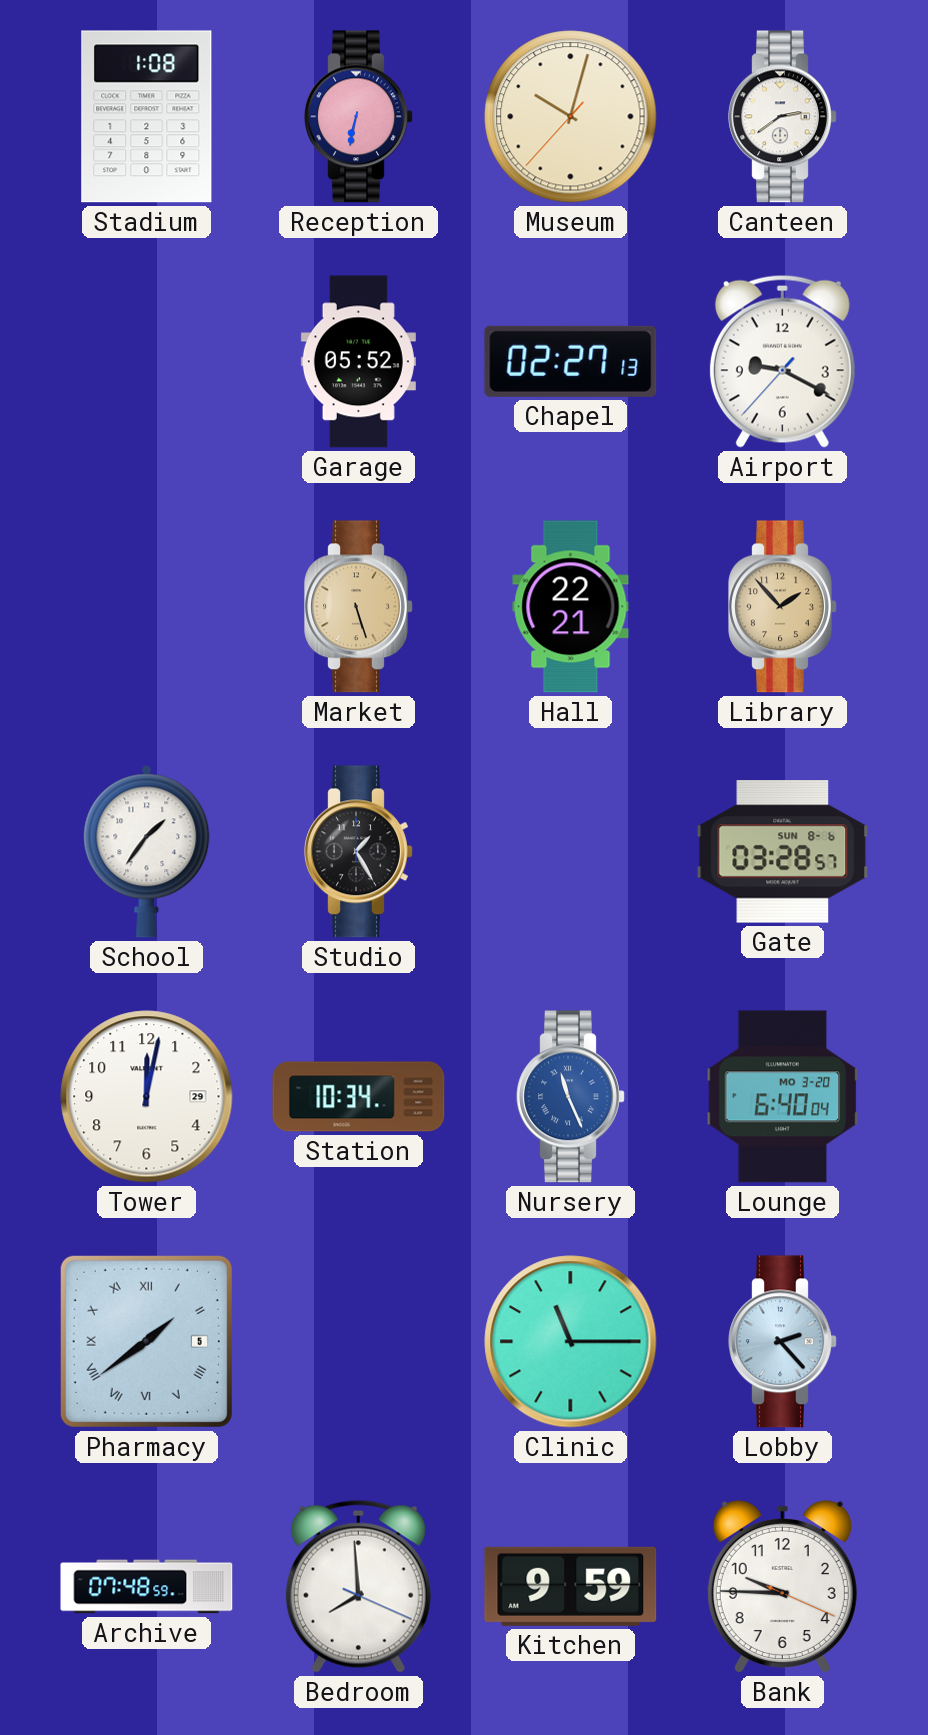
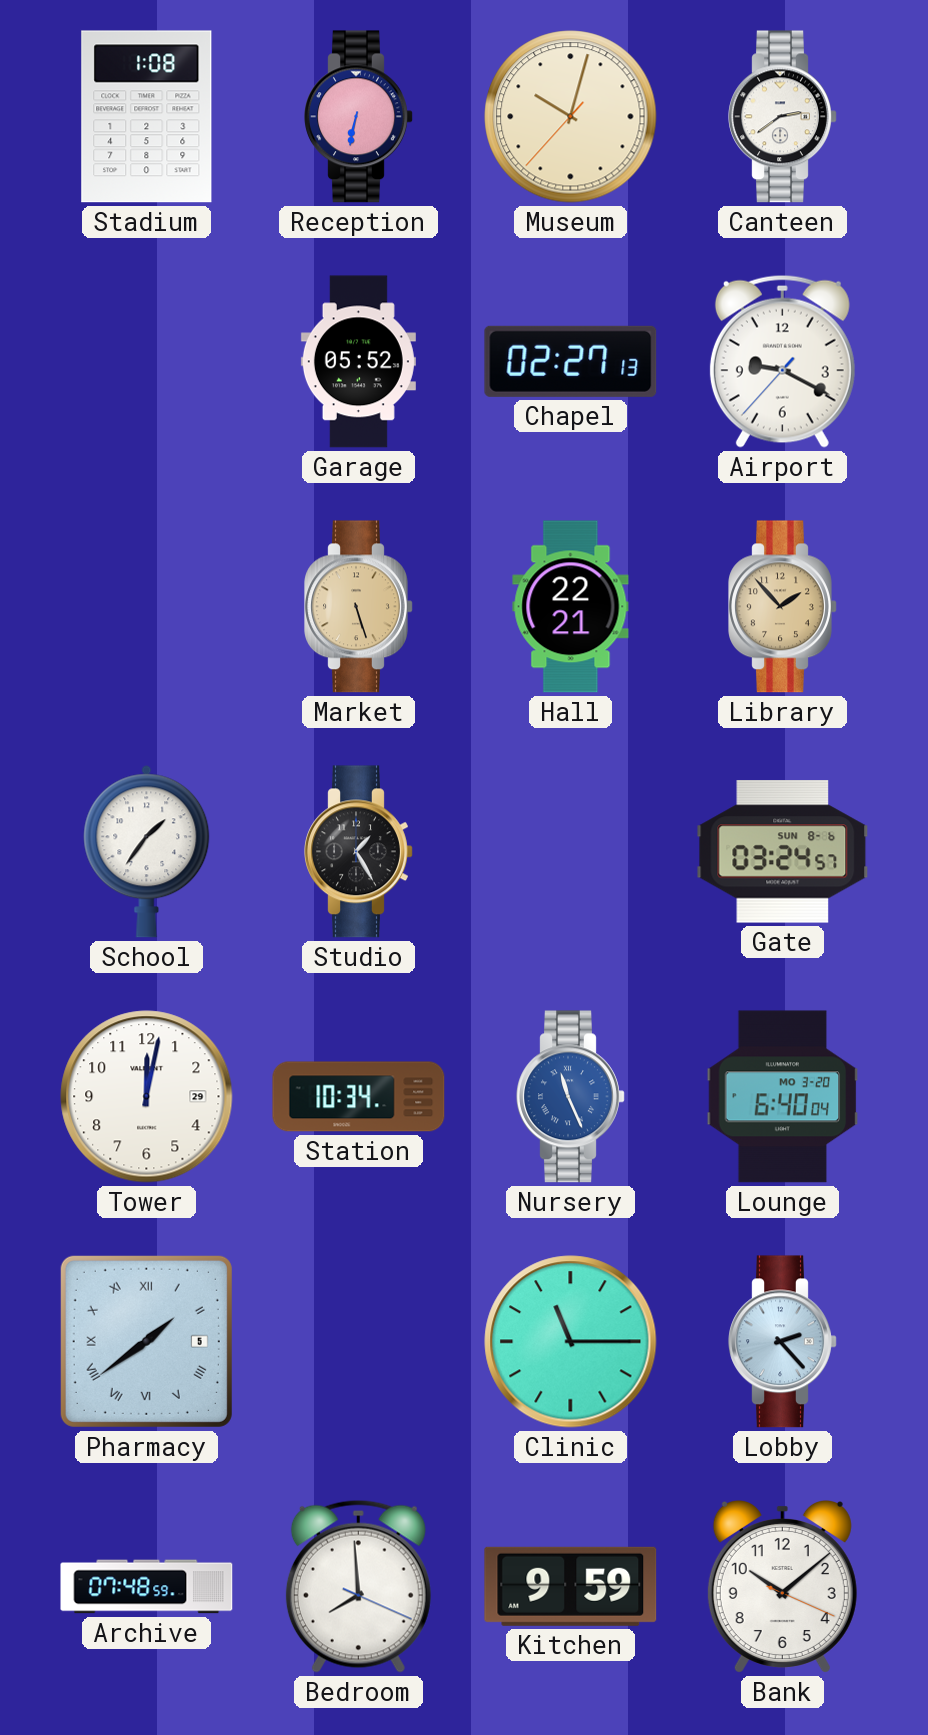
Gate: 03:28 -> 03:24
Bank: 9:45 -> 10:08
